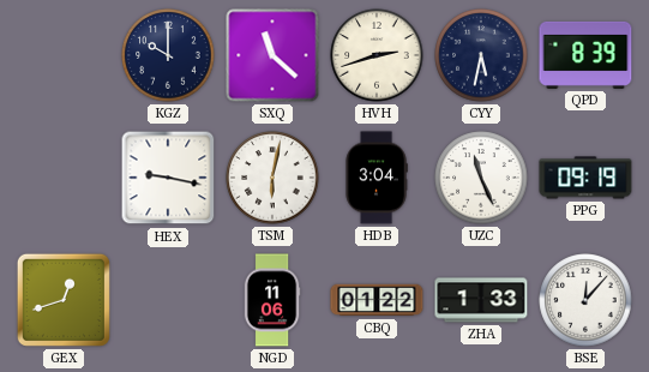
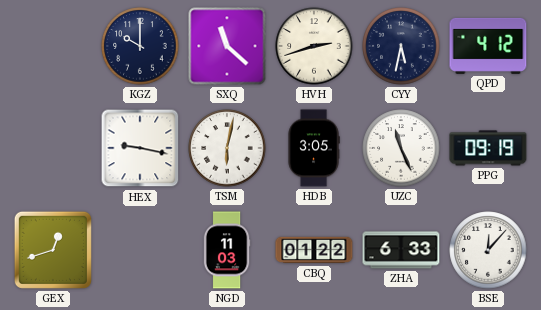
QPD: 8:39 -> 4:12
HDB: 3:04 -> 3:05
NGD: 11:06 -> 11:03
ZHA: 1:33 -> 6:33
